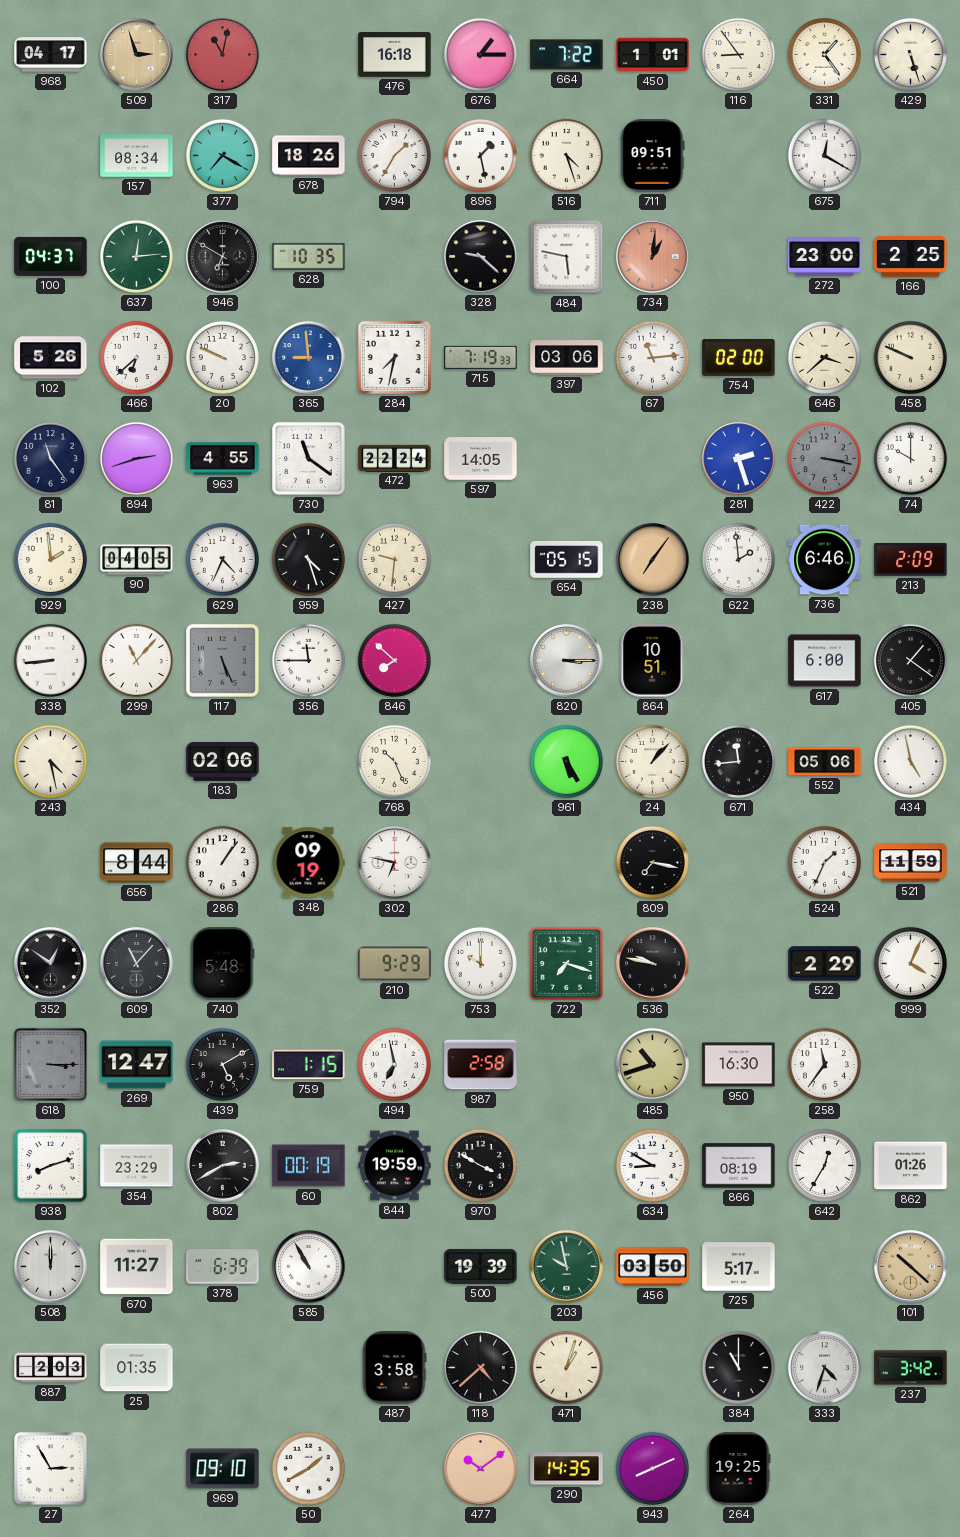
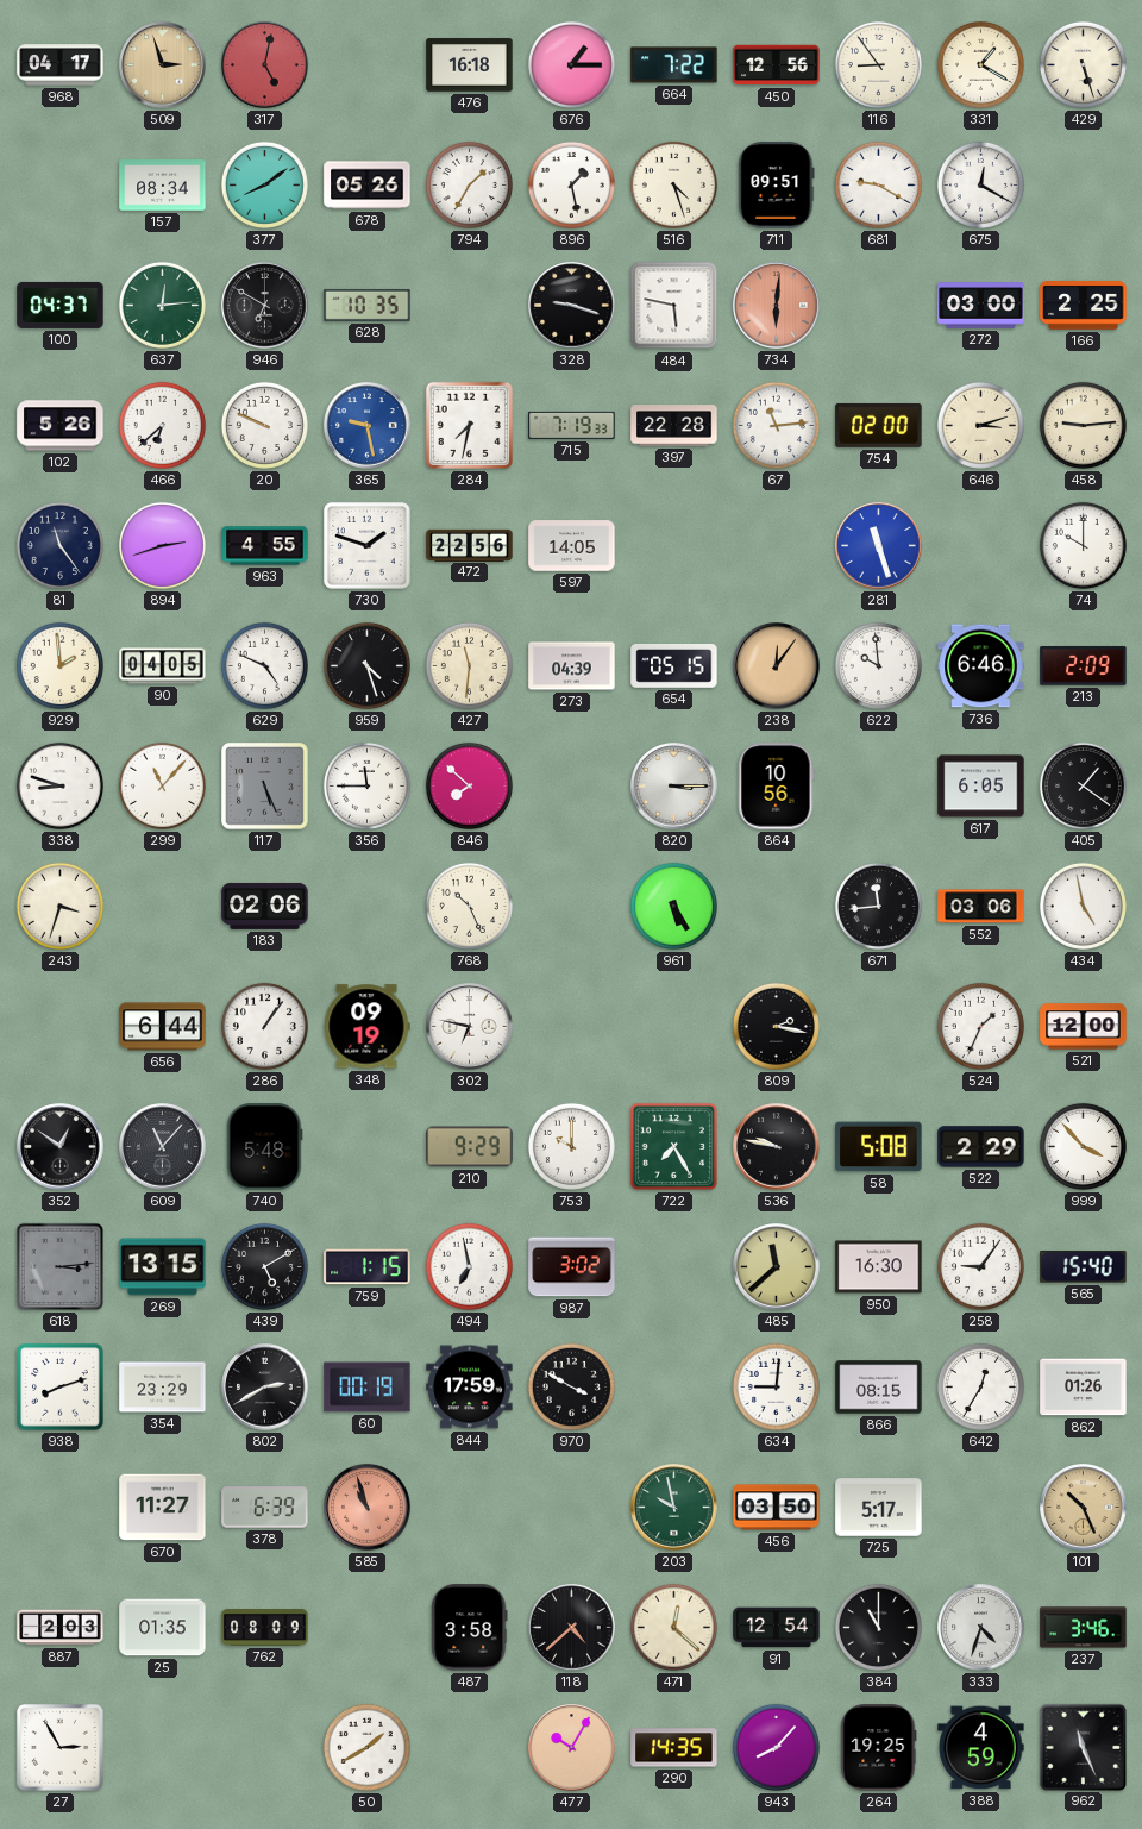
317: 11:02 -> 5:02
450: 1:01 -> 12:56
331: 1:24 -> 1:20
377: 7:20 -> 8:09
678: 18:26 -> 05:26
681: none -> 9:20
328: 9:22 -> 9:18
734: 1:01 -> 6:01
272: 23:00 -> 03:00
365: 8:59 -> 9:28
397: 03:06 -> 22:28
646: 3:38 -> 3:12
458: 9:49 -> 9:14
730: 11:21 -> 1:48
472: 22:24 -> 22:56
281: 2:27 -> 11:27
422: 3:17 -> none
629: 4:34 -> 4:49
427: 9:31 -> 11:31
273: none -> 04:39
238: 7:06 -> 12:06
622: 1:59 -> 9:59
338: 8:44 -> 8:48
864: 10:51 -> 10:56
617: 6:00 -> 6:05
243: 4:28 -> 3:33
24: 1:07 -> none
552: 05:06 -> 03:06
656: 8:44 -> 6:44
809: 7:17 -> 2:17
521: 11:59 -> 12:00
722: 7:18 -> 7:25
58: none -> 5:08
999: 4:04 -> 3:53
618: 3:15 -> 3:14
269: 12:47 -> 13:15
987: 2:58 -> 3:02
485: 10:42 -> 11:38
258: 11:36 -> 9:06
565: none -> 15:40
844: 19:59 -> 17:59
634: 8:50 -> 9:01
866: 08:19 -> 08:15
508: 12:00 -> none
585: 10:55 -> 10:57
585 dial: white -> salmon
500: 19:39 -> none
101: 10:22 -> 10:26
762: none -> 08:09
471: 1:03 -> 12:22
91: none -> 12:54
237: 3:42 -> 3:46
969: 09:10 -> none
477: 10:09 -> 10:05
943: 8:11 -> 8:07
388: none -> 4:59
962: none -> 11:26
